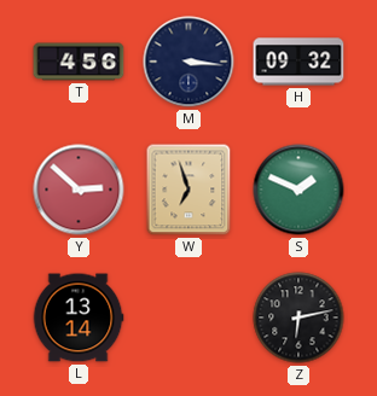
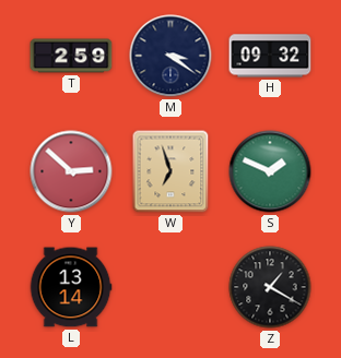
T: 4:56 -> 2:59
M: 3:16 -> 3:21
Z: 6:13 -> 1:20
